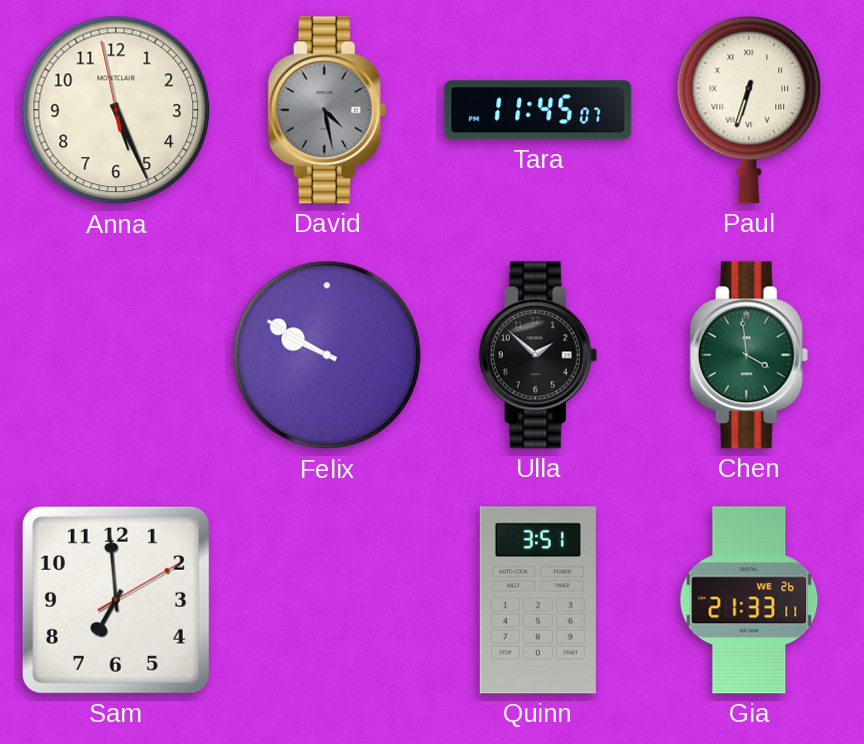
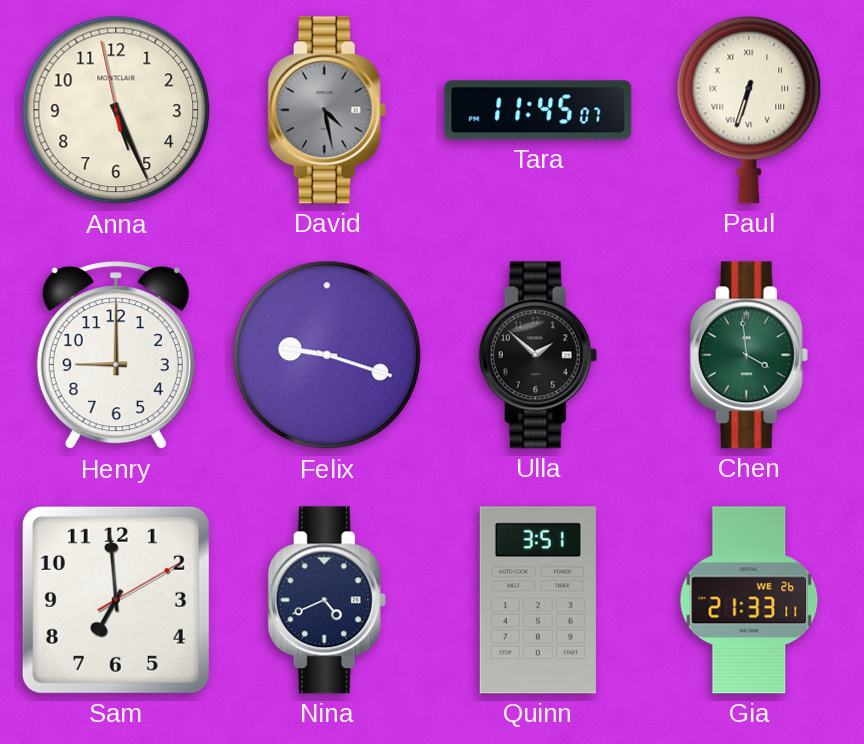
Henry: none -> 9:00
Felix: 9:50 -> 9:18
Nina: none -> 4:41
